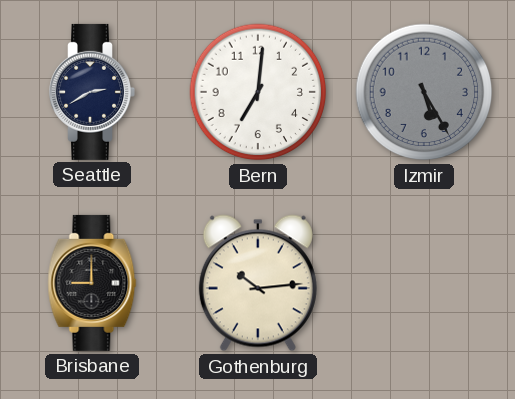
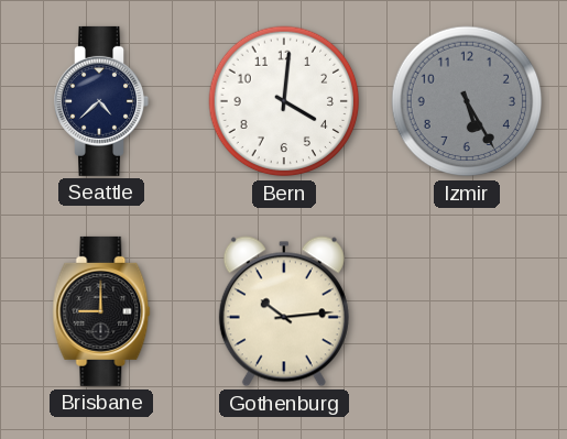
Seattle: 2:40 -> 4:38
Bern: 7:01 -> 4:01
